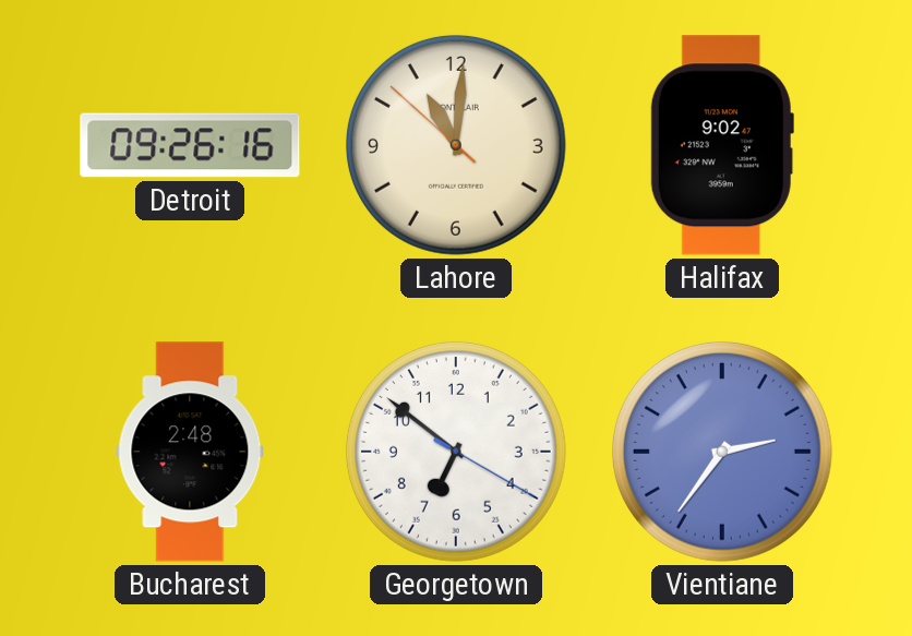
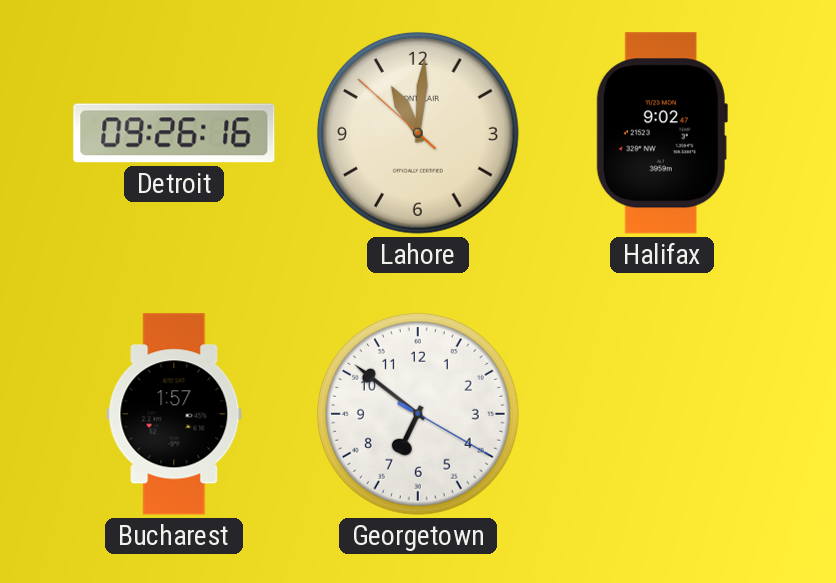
Bucharest: 2:48 -> 1:57
Vientiane: 2:36 -> none
